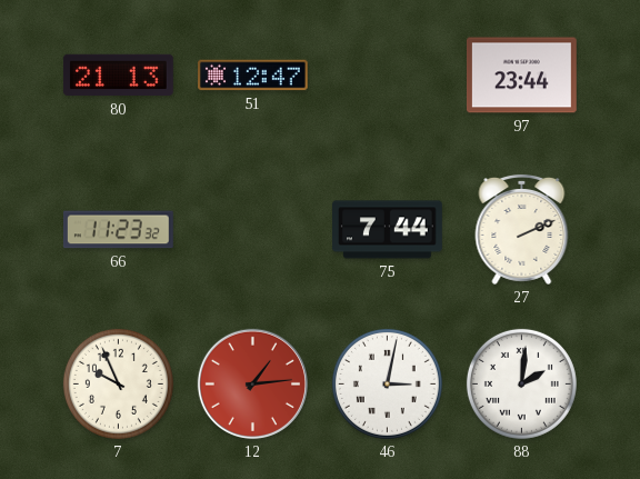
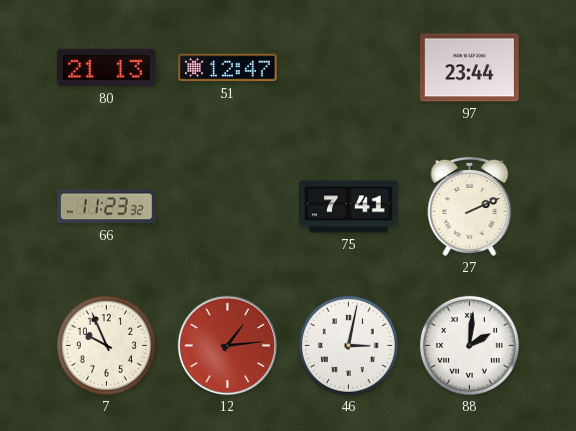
75: 7:44 -> 7:41
